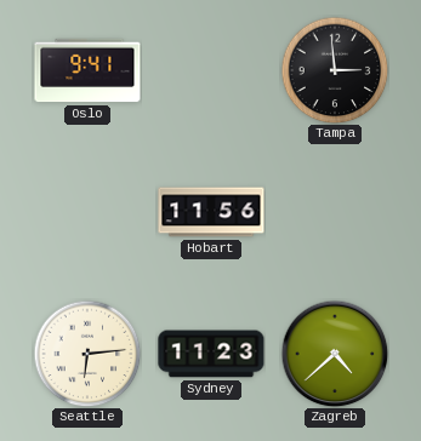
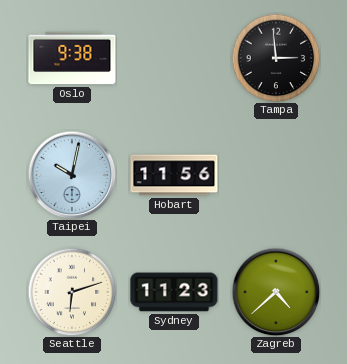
Oslo: 9:41 -> 9:38
Taipei: none -> 10:02
Seattle: 6:14 -> 6:12
